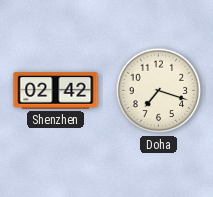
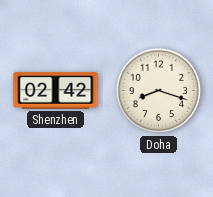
Doha: 7:18 -> 8:18
